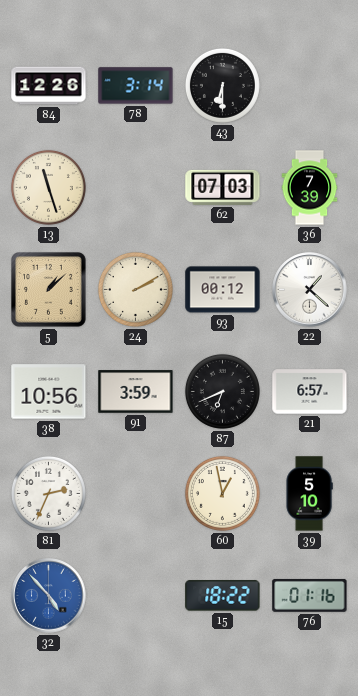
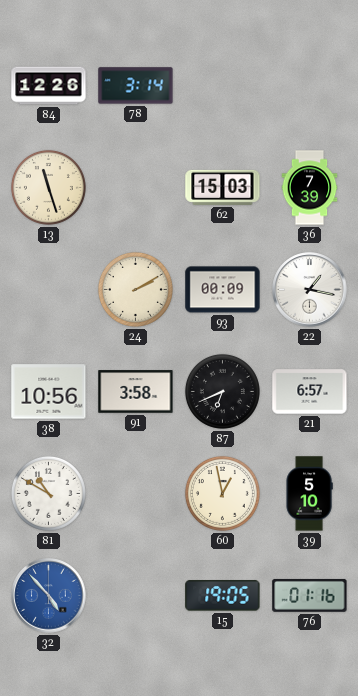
43: 6:30 -> none
62: 07:03 -> 15:03
5: 1:08 -> none
93: 00:12 -> 00:09
22: 1:22 -> 1:17
91: 3:59 -> 3:58
81: 2:34 -> 10:50
15: 18:22 -> 19:05
